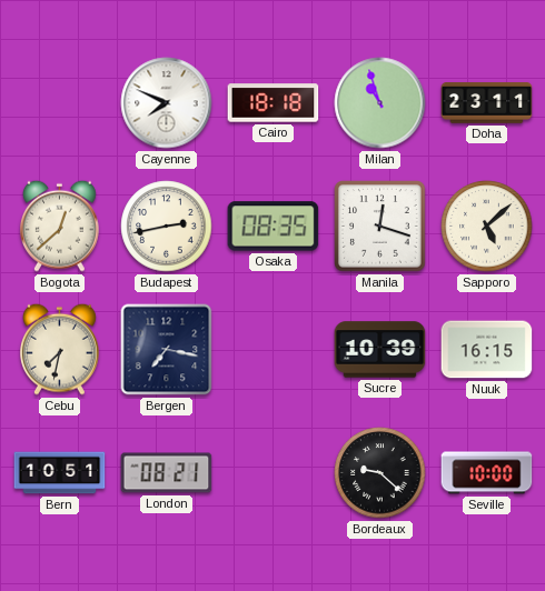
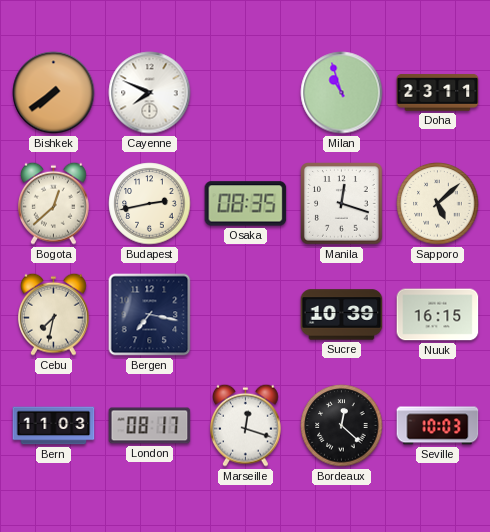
Bishkek: none -> 7:39
Cairo: 18:18 -> none
Bern: 10:51 -> 11:03
London: 08:21 -> 08:17
Marseille: none -> 12:18
Bordeaux: 9:22 -> 12:22
Seville: 10:00 -> 10:03
